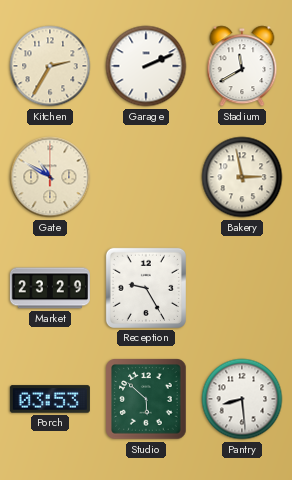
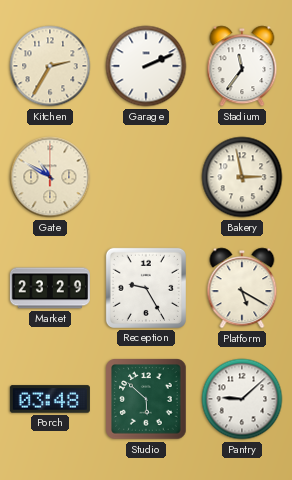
Stadium: 11:40 -> 11:36
Platform: none -> 5:20
Porch: 03:53 -> 03:48
Pantry: 8:29 -> 9:08
